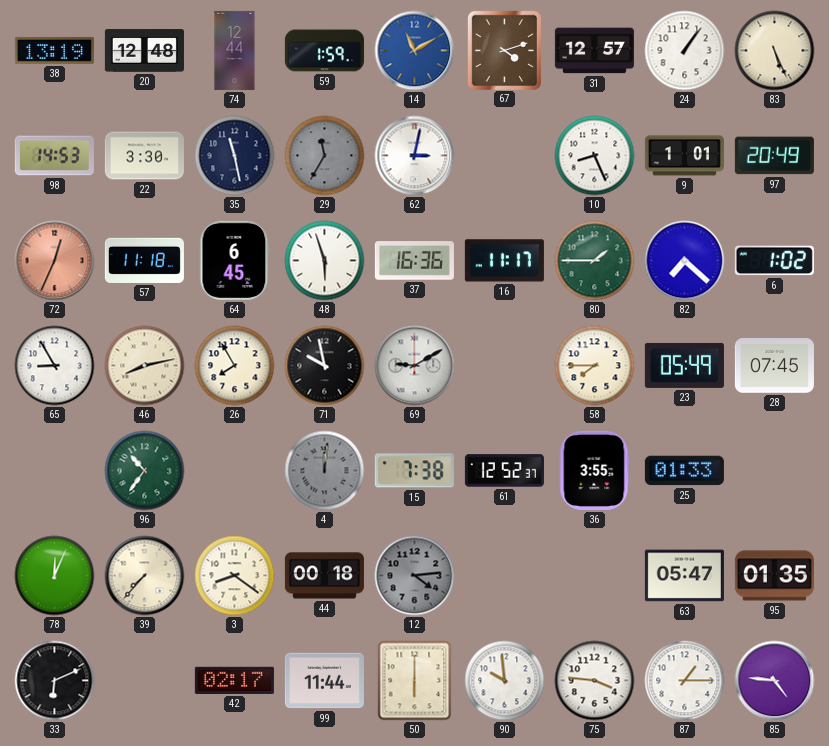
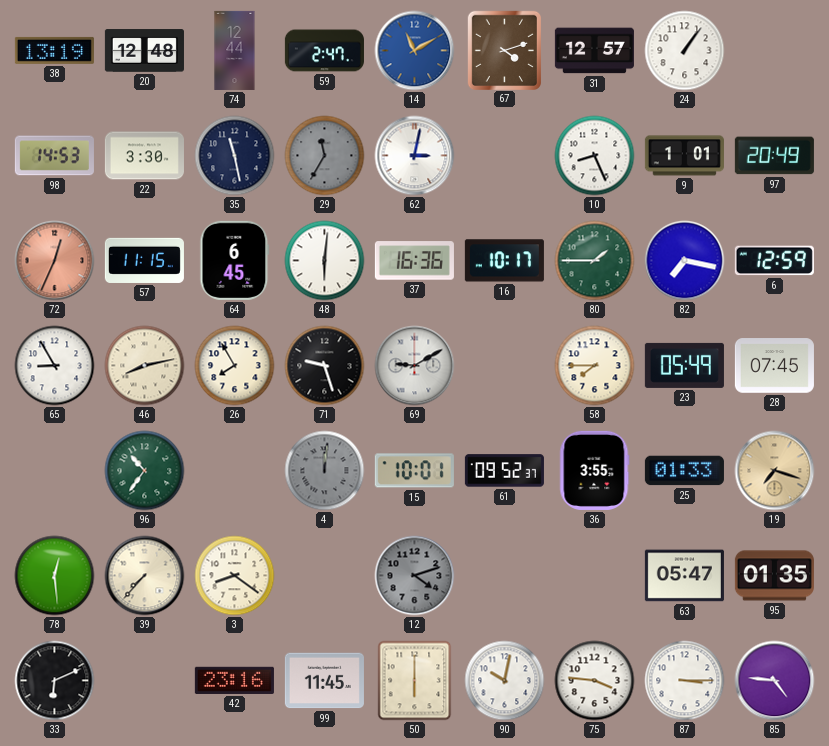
59: 1:59 -> 2:47
83: 5:26 -> none
57: 11:18 -> 11:15
48: 5:57 -> 6:01
16: 11:17 -> 10:17
82: 7:22 -> 7:17
6: 1:02 -> 12:59
71: 9:58 -> 9:27
15: 7:38 -> 10:01
61: 12:52 -> 09:52
19: none -> 7:18
78: 12:04 -> 12:29
44: 00:18 -> none
12: 4:14 -> 4:12
42: 02:17 -> 23:16
99: 11:44 -> 11:45
90: 9:59 -> 10:02
87: 1:15 -> 3:15
